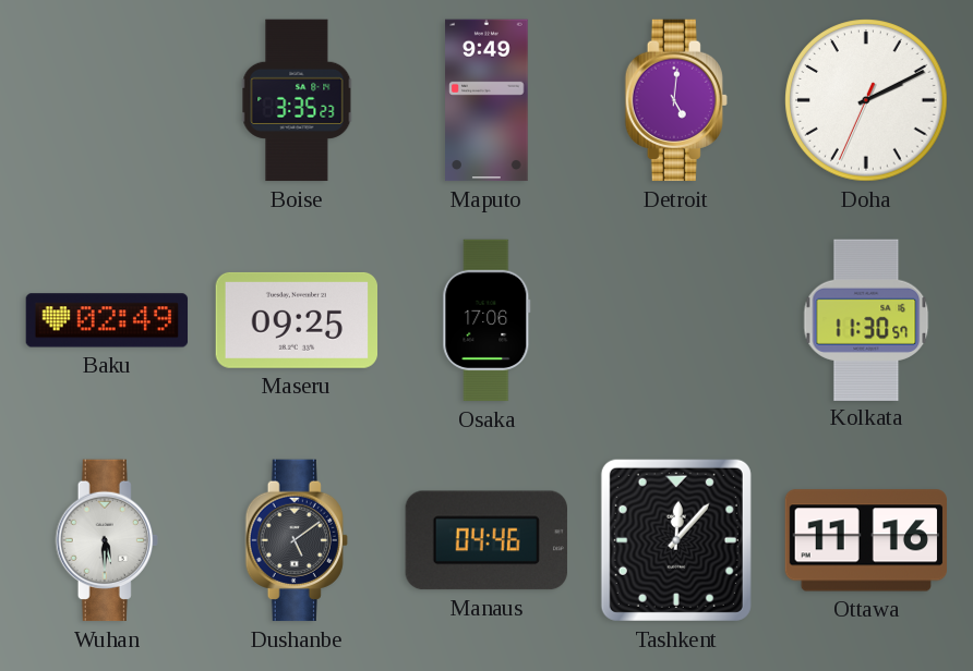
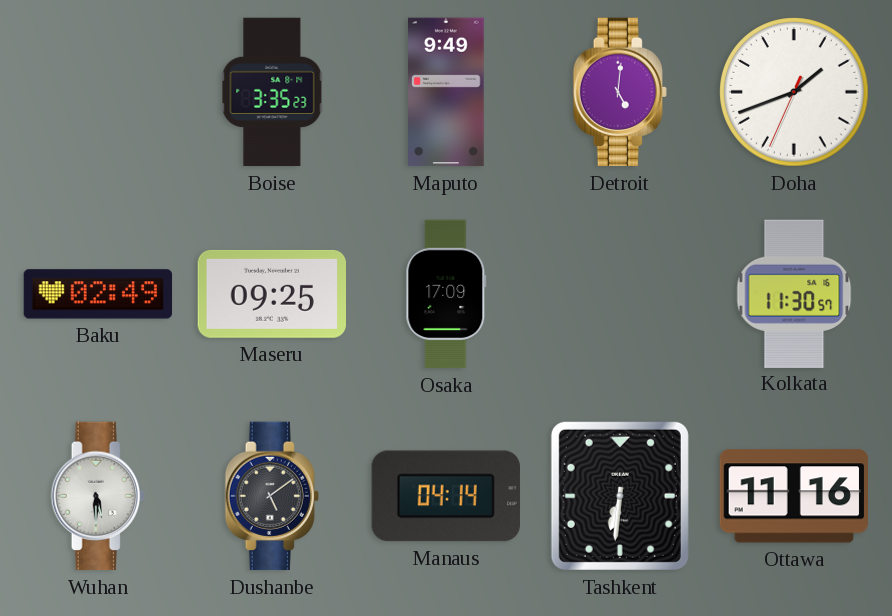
Doha: 2:10 -> 1:41
Osaka: 17:06 -> 17:09
Manaus: 04:46 -> 04:14
Tashkent: 12:07 -> 6:31
